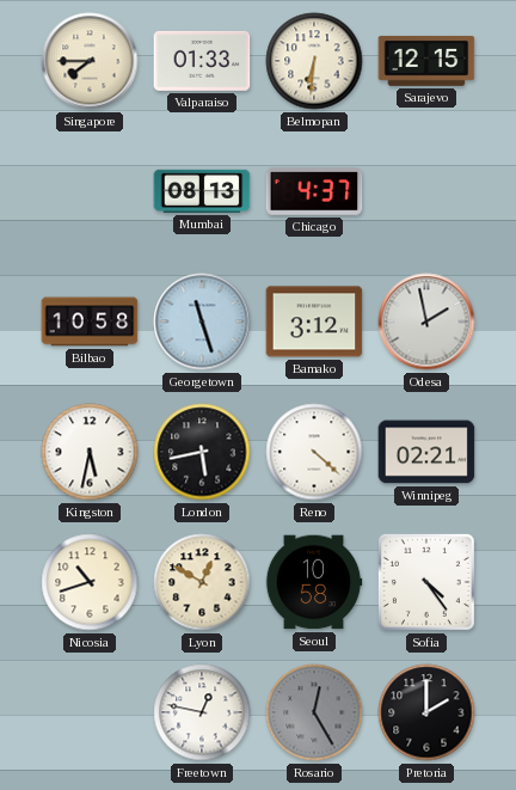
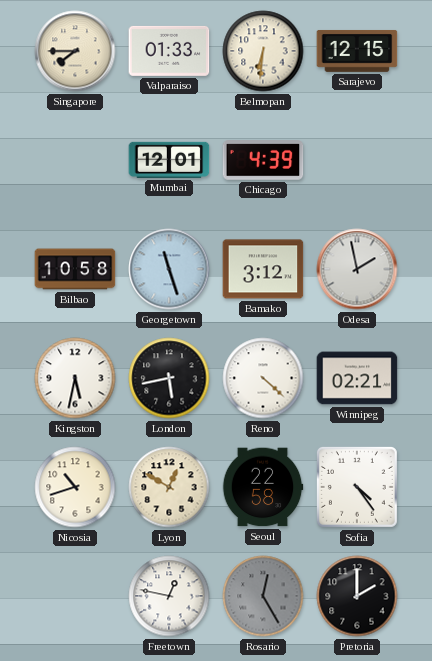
Mumbai: 08:13 -> 12:01
Chicago: 4:37 -> 4:39
Seoul: 10:58 -> 22:58
